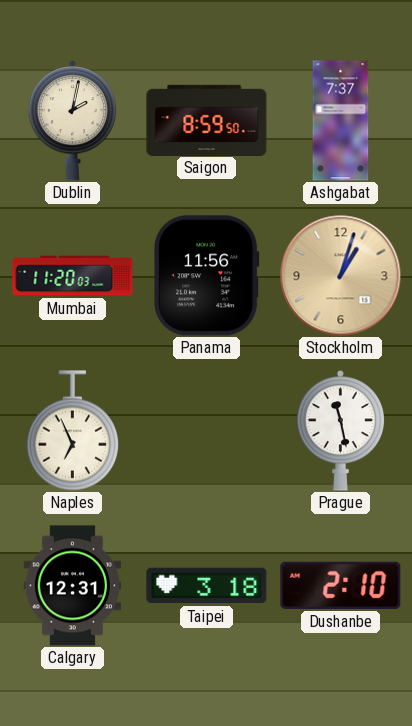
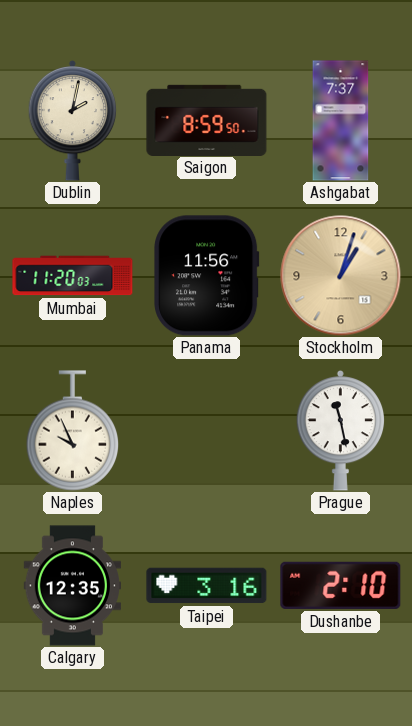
Naples: 6:56 -> 9:56
Calgary: 12:31 -> 12:35
Taipei: 3:18 -> 3:16
